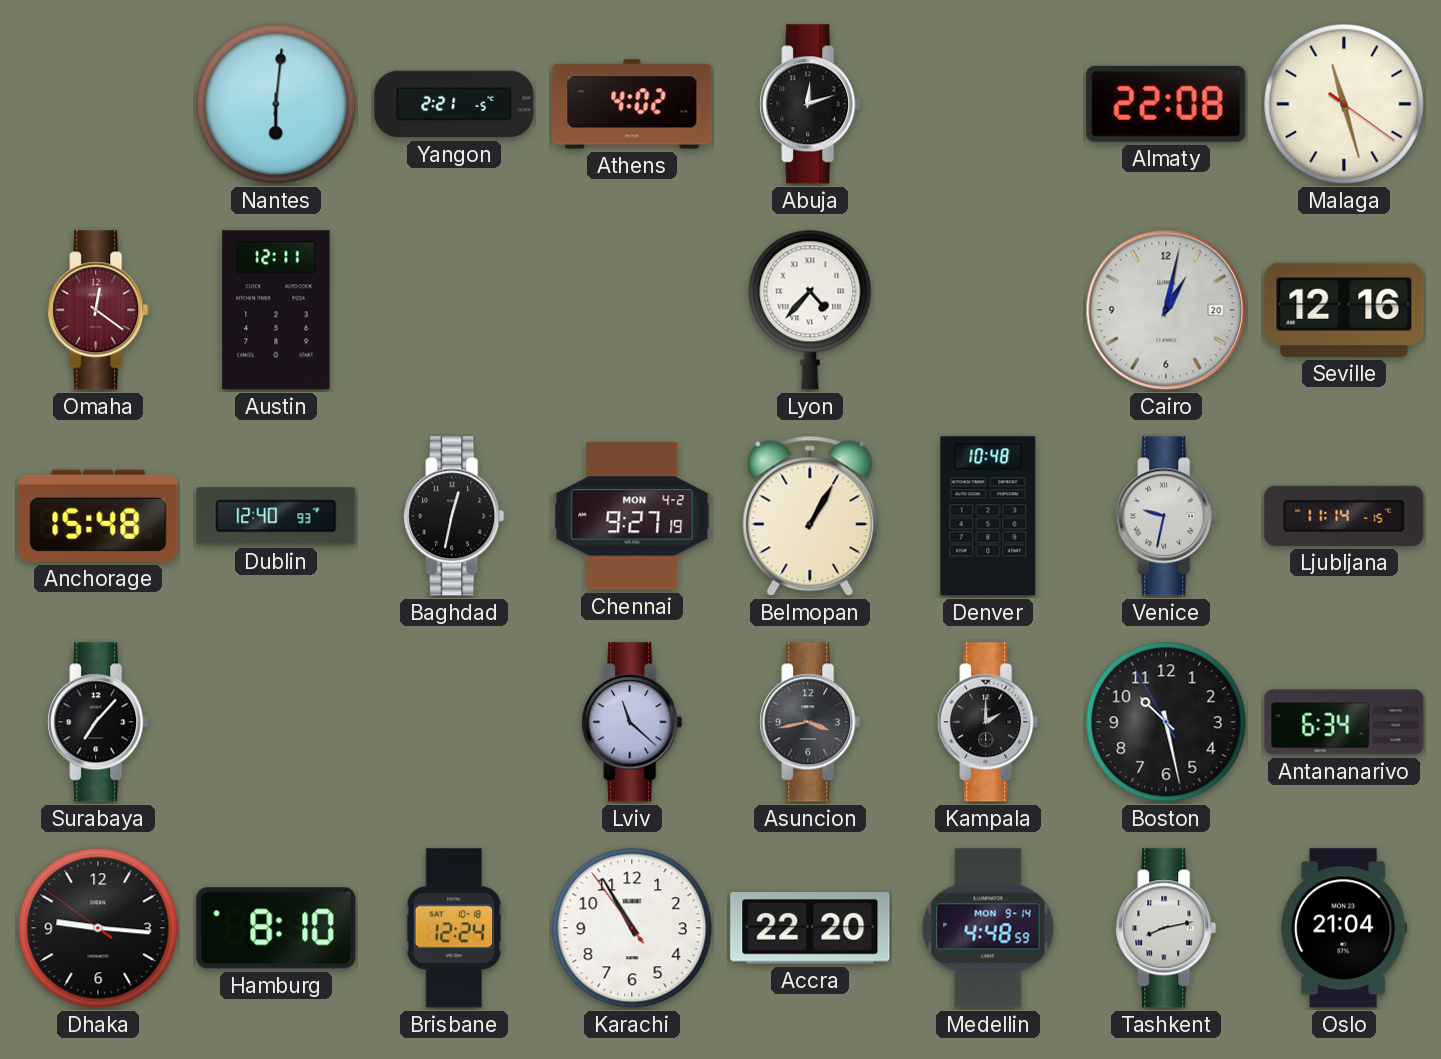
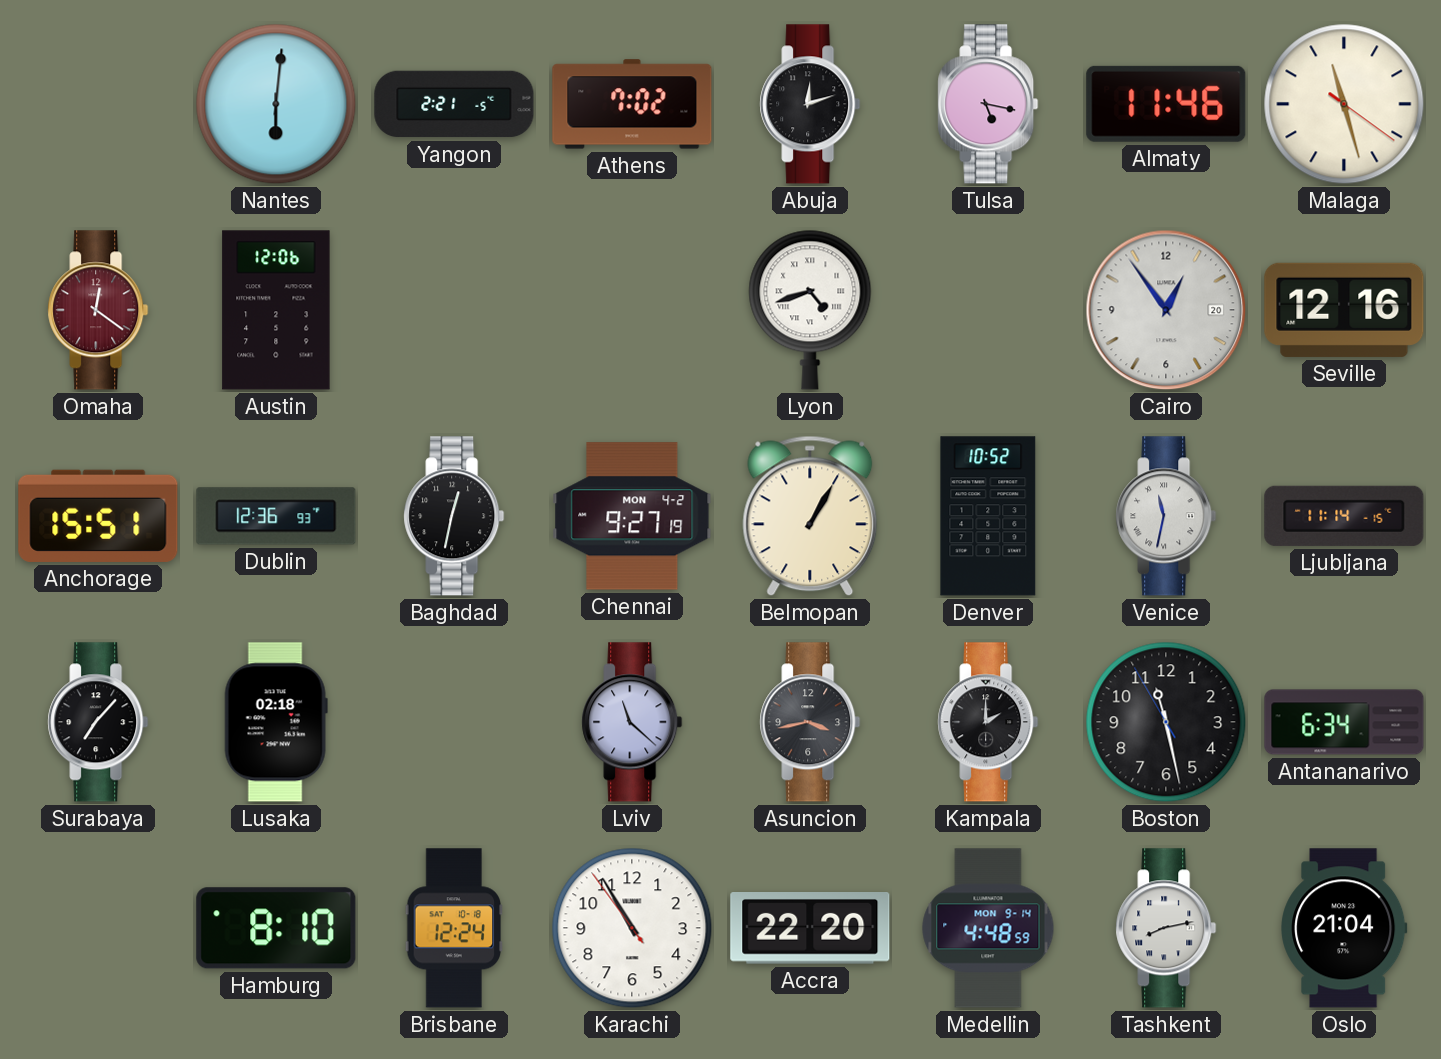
Athens: 4:02 -> 7:02
Tulsa: none -> 5:17
Almaty: 22:08 -> 11:46
Austin: 12:11 -> 12:06
Lyon: 4:37 -> 4:42
Cairo: 1:02 -> 12:54
Anchorage: 15:48 -> 15:51
Dublin: 12:40 -> 12:36
Denver: 10:48 -> 10:52
Venice: 9:32 -> 11:32
Lusaka: none -> 02:18
Boston: 10:27 -> 11:27
Dhaka: 9:15 -> none
